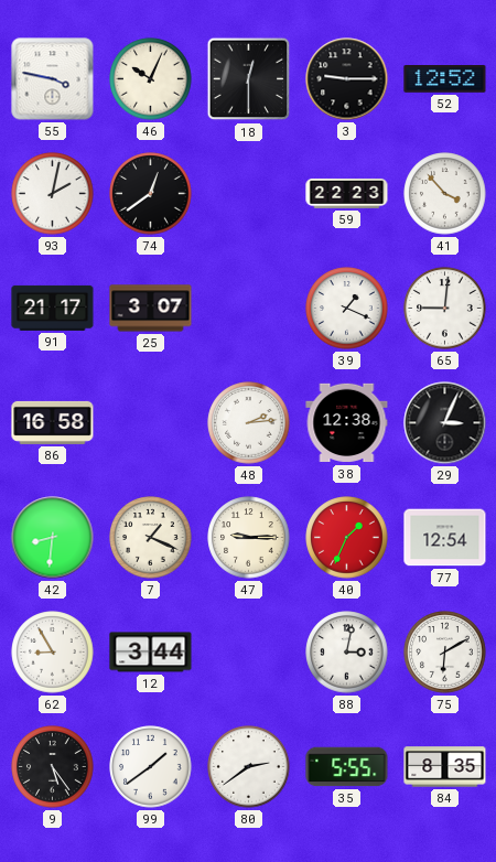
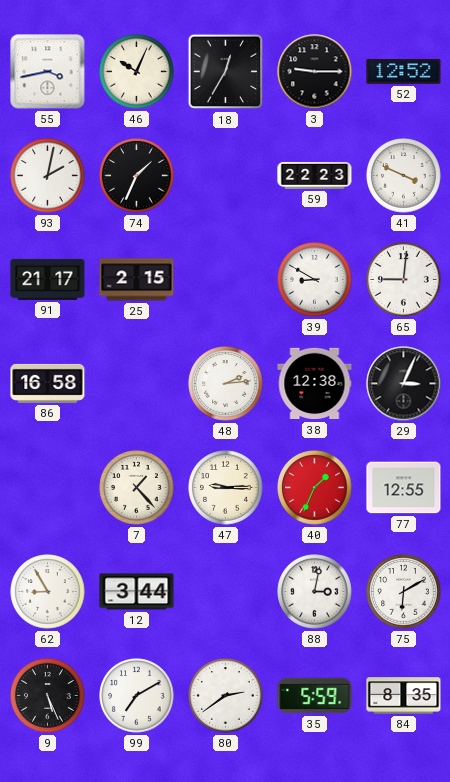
55: 3:47 -> 3:43
18: 12:30 -> 12:35
74: 12:39 -> 1:34
41: 3:53 -> 3:49
25: 3:07 -> 2:15
39: 1:19 -> 8:50
42: 8:31 -> none
7: 1:19 -> 1:23
77: 12:54 -> 12:55
9: 5:24 -> 5:26
99: 1:39 -> 7:10
35: 5:55 -> 5:59
